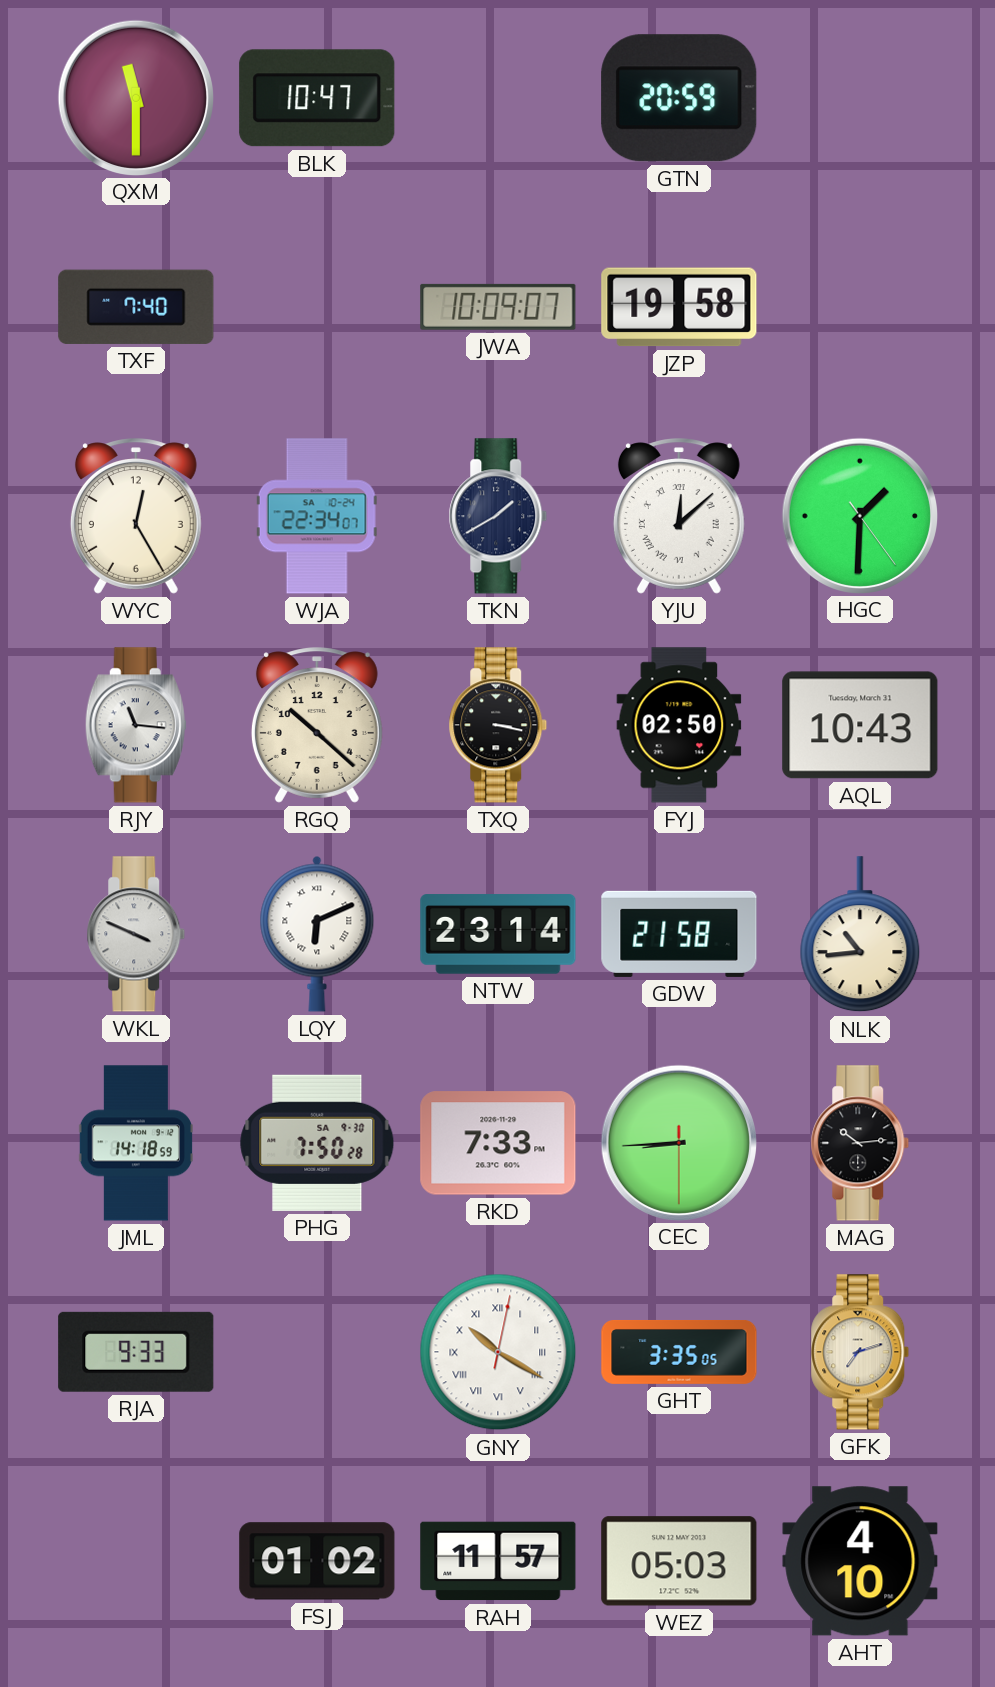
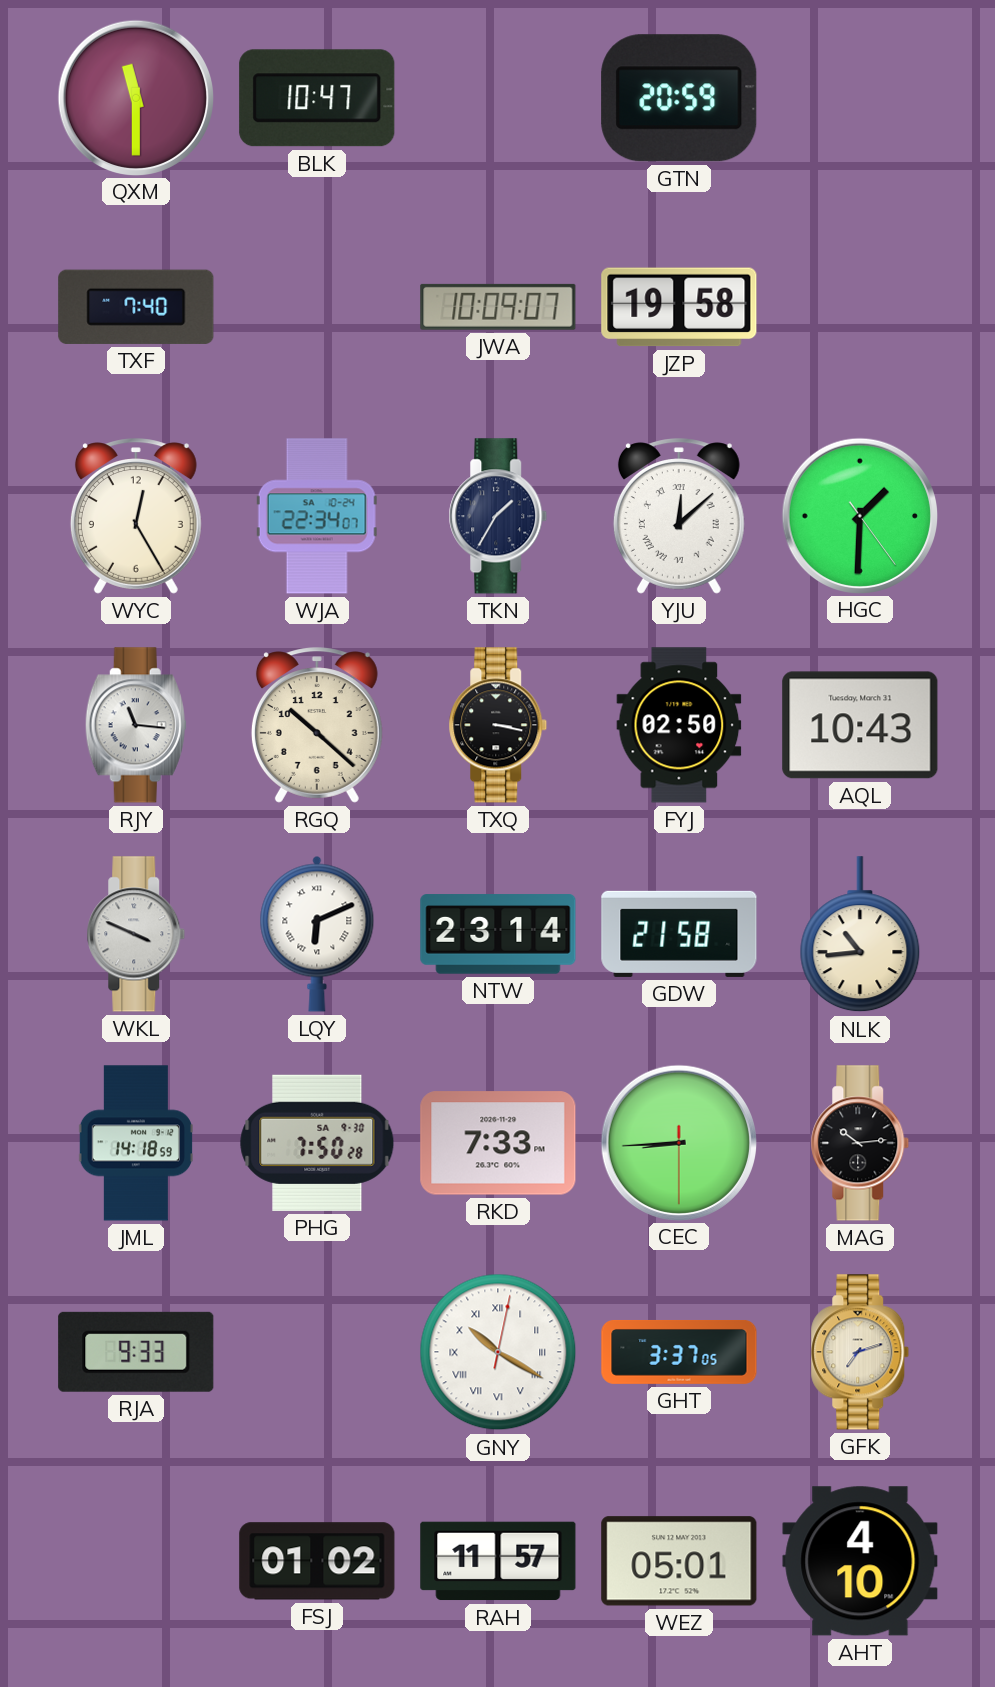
TKN: 1:40 -> 1:35
GHT: 3:35 -> 3:37
WEZ: 05:03 -> 05:01
